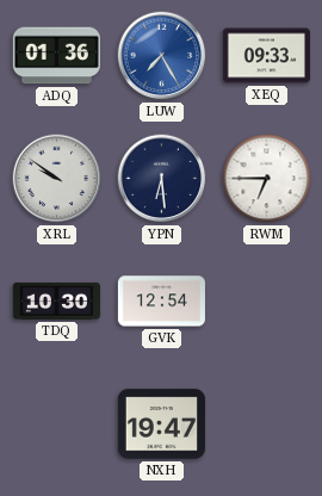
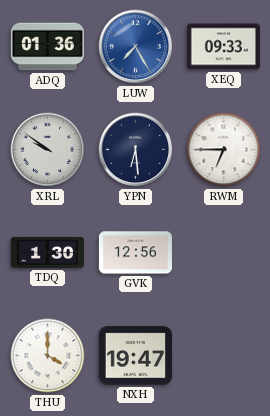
TDQ: 10:30 -> 1:30
GVK: 12:54 -> 12:56
THU: none -> 4:00
